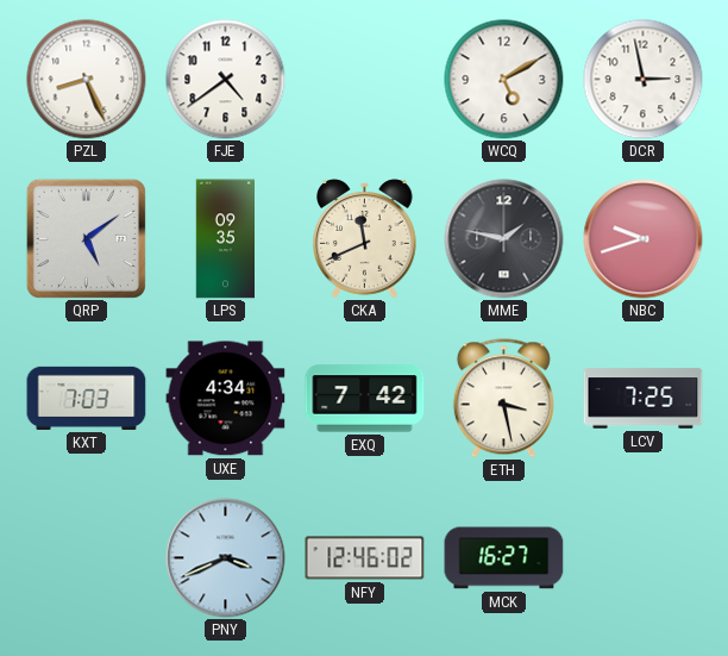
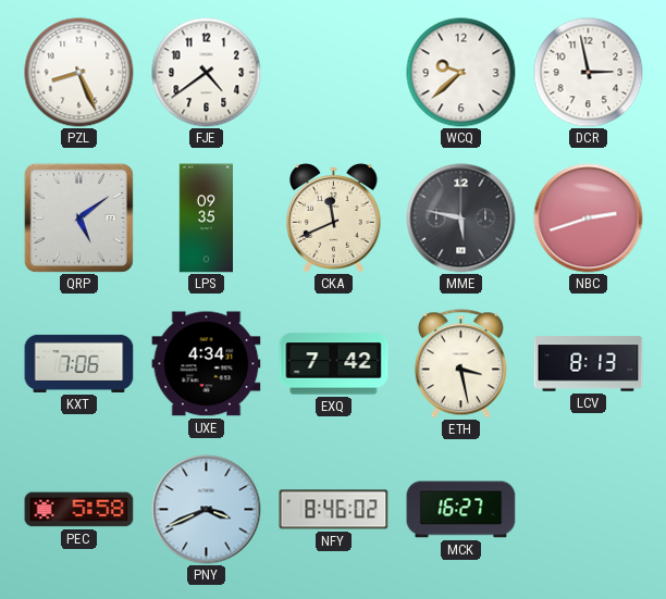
WCQ: 5:10 -> 9:38
MME: 1:47 -> 5:47
NBC: 9:42 -> 2:42
KXT: 7:03 -> 7:06
LCV: 7:25 -> 8:13
PEC: none -> 5:58
NFY: 12:46 -> 8:46
